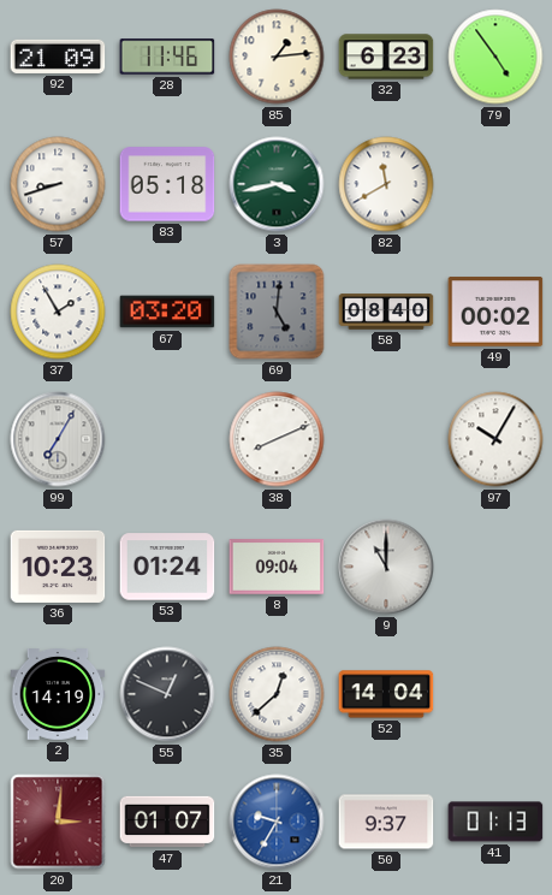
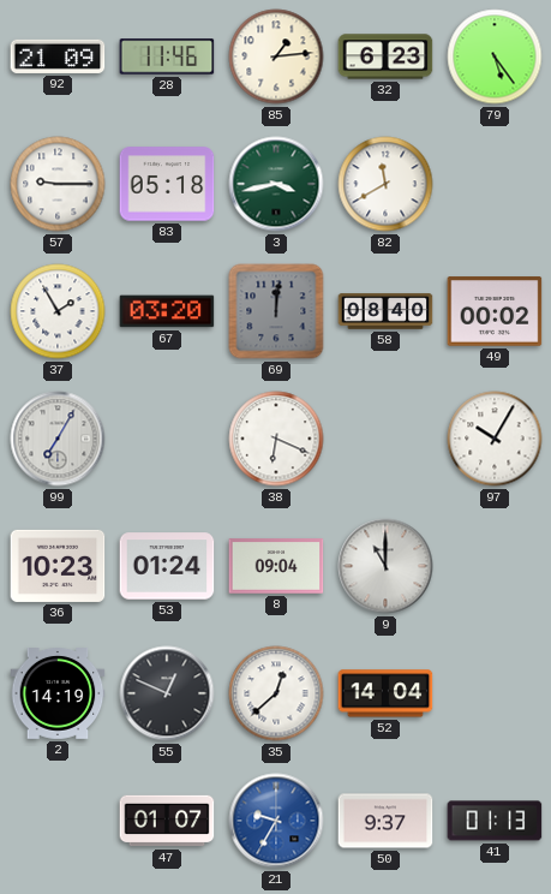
79: 4:54 -> 5:24
57: 8:42 -> 9:15
69: 5:01 -> 12:01
38: 8:11 -> 6:19
20: 3:01 -> none
